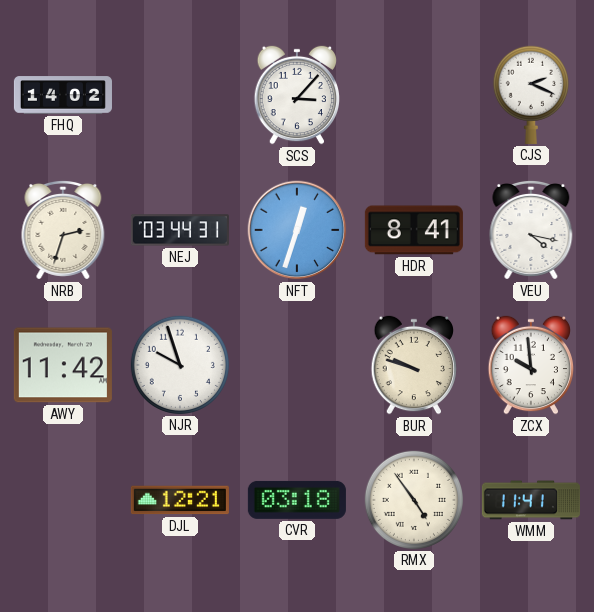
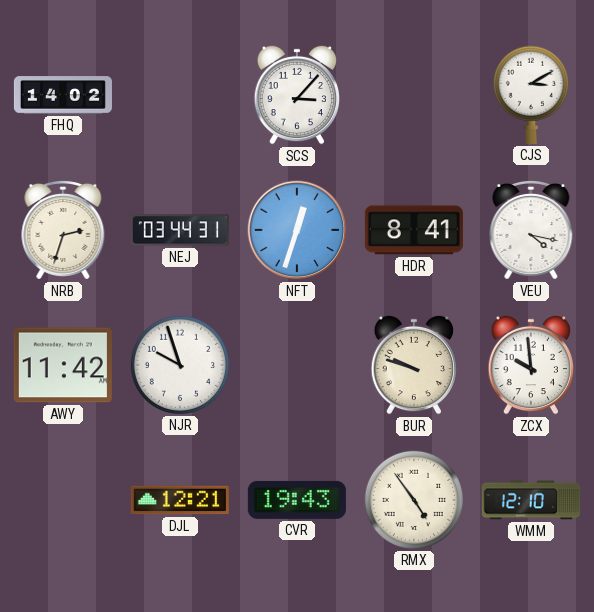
CJS: 2:19 -> 3:10
CVR: 03:18 -> 19:43
WMM: 11:41 -> 12:10
